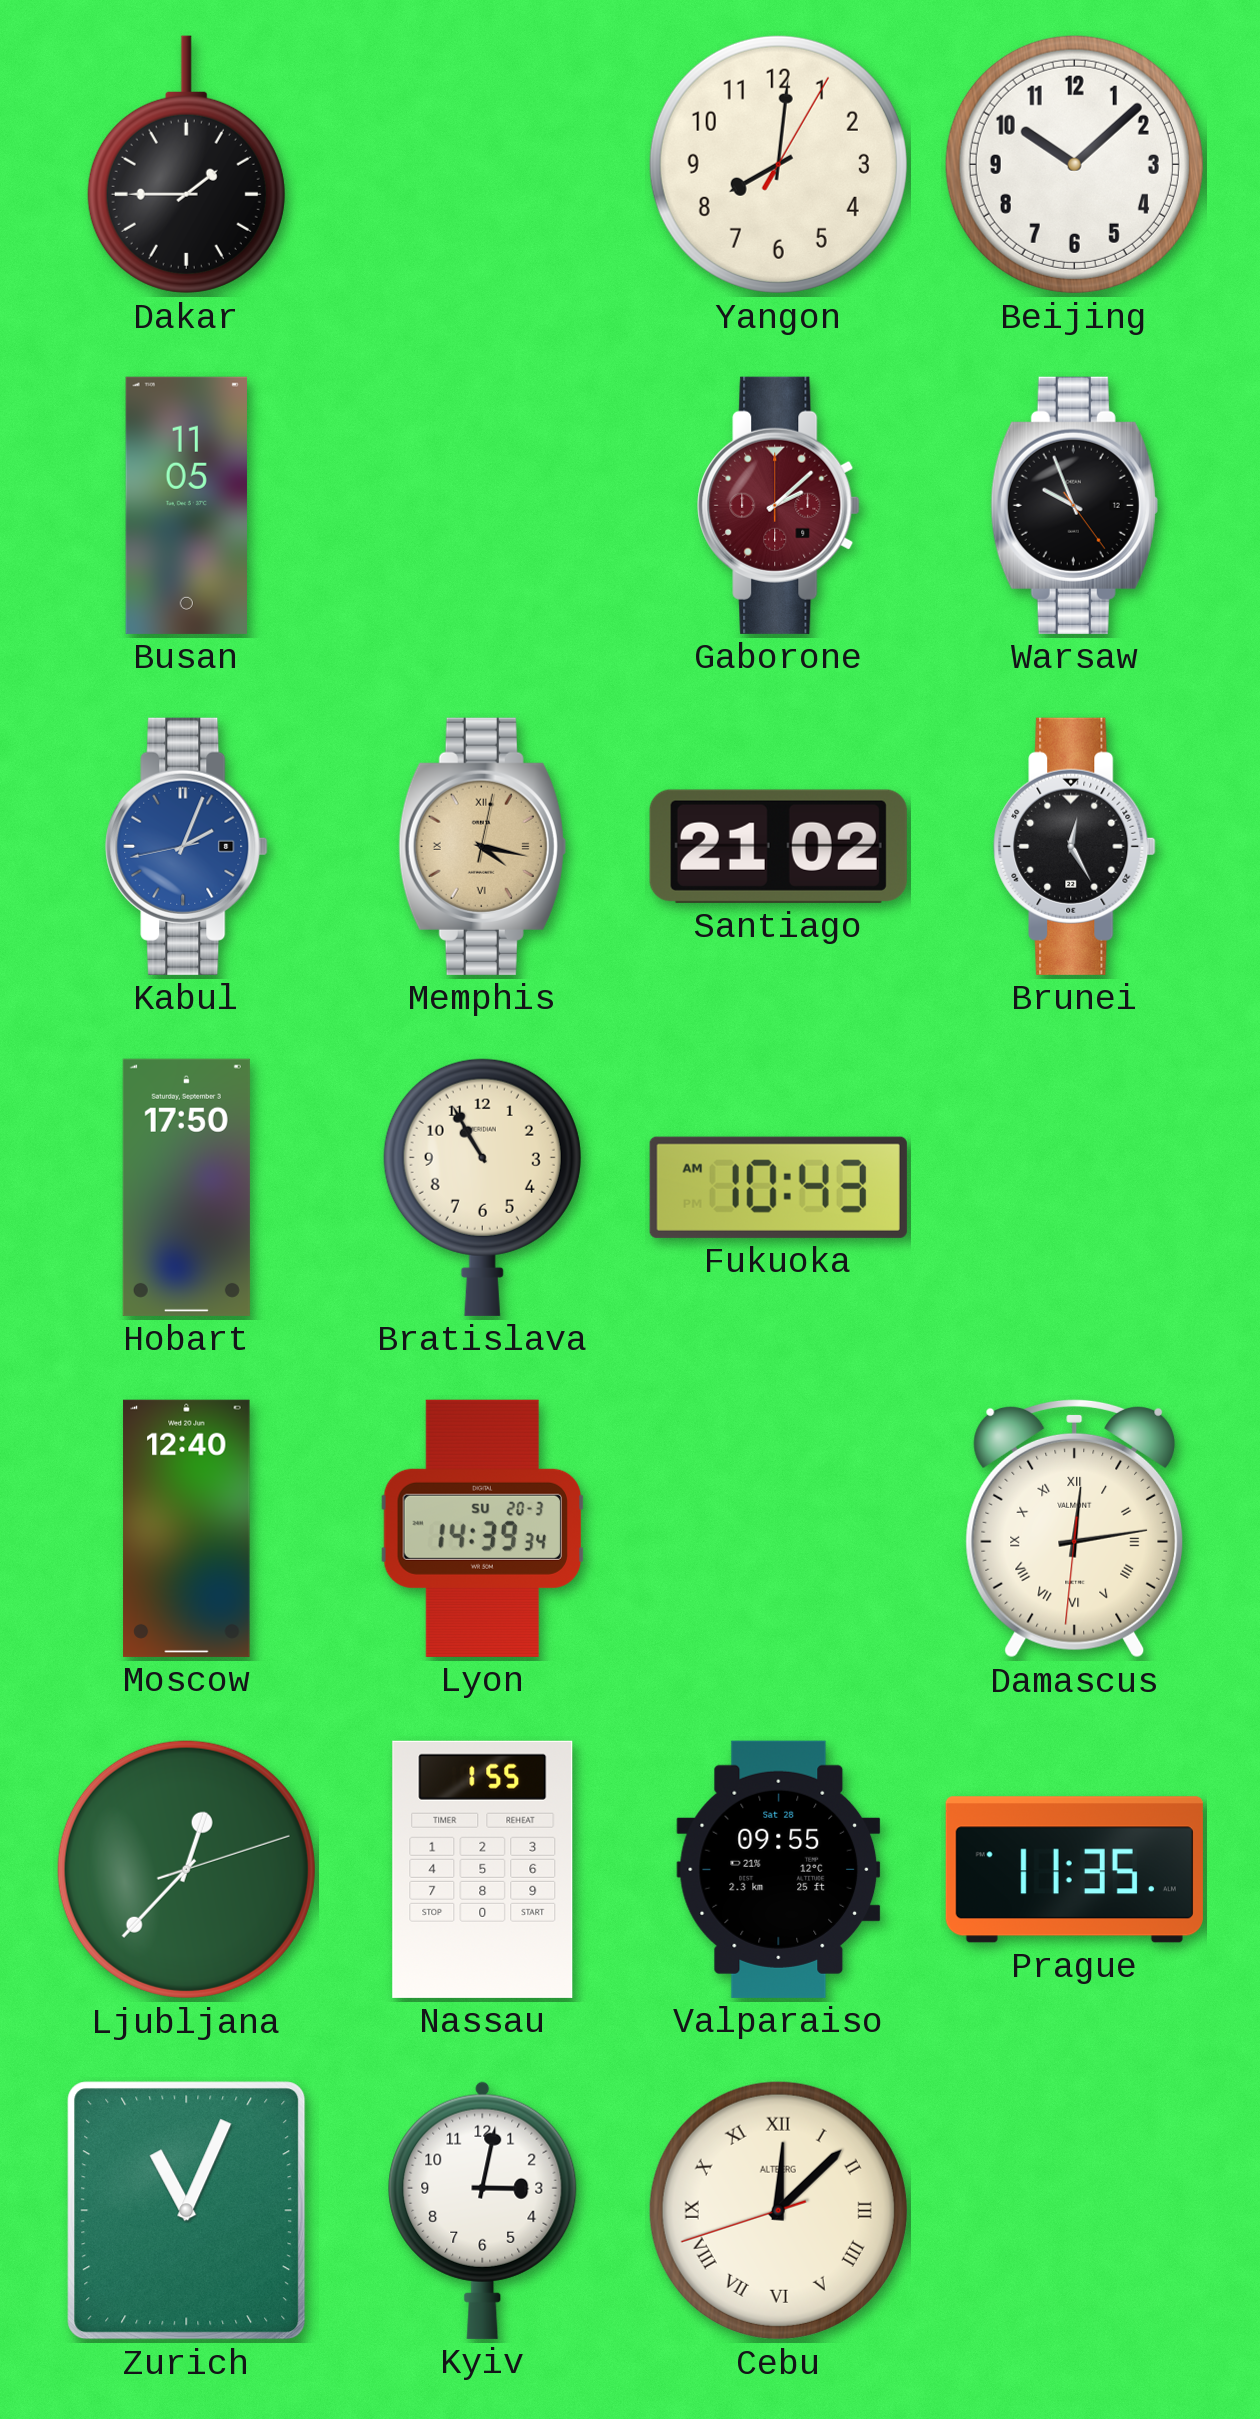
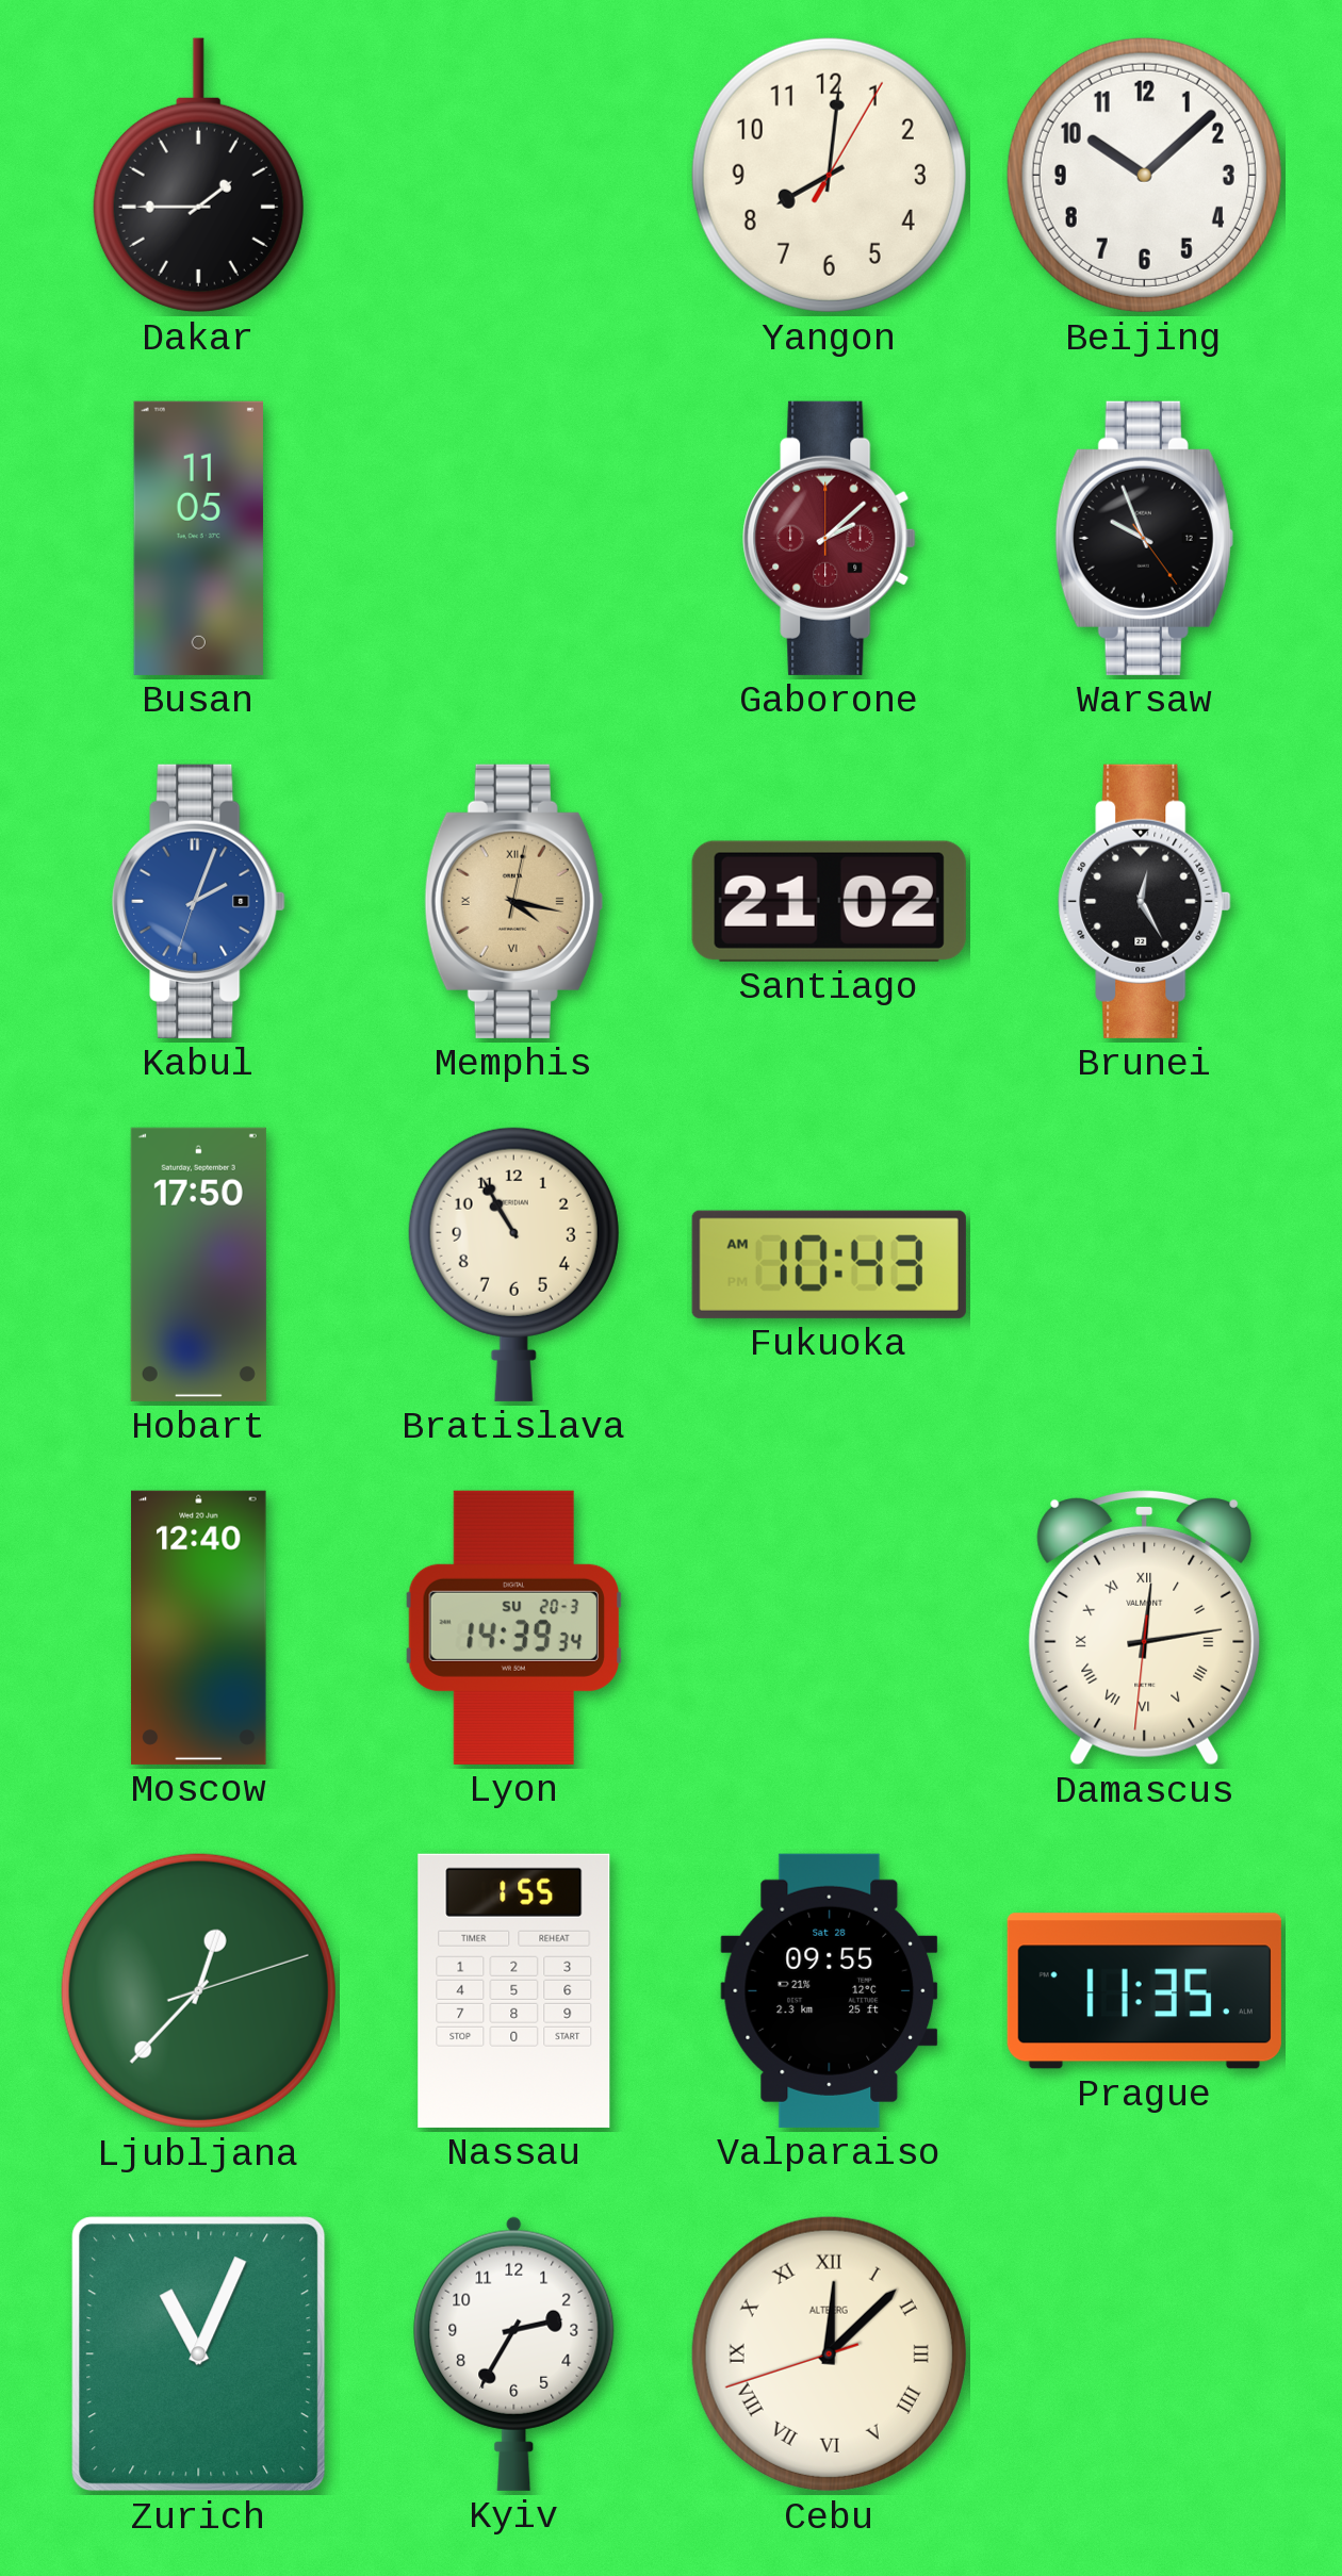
Kabul: 2:03:43 -> 2:03:33
Kyiv: 3:02 -> 2:35
